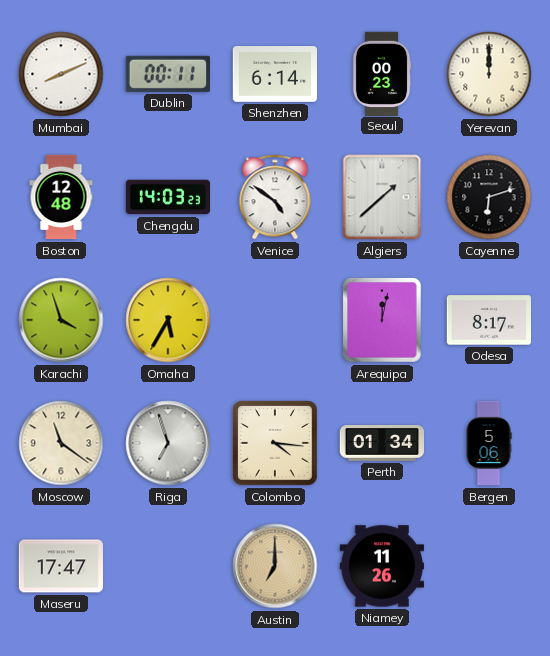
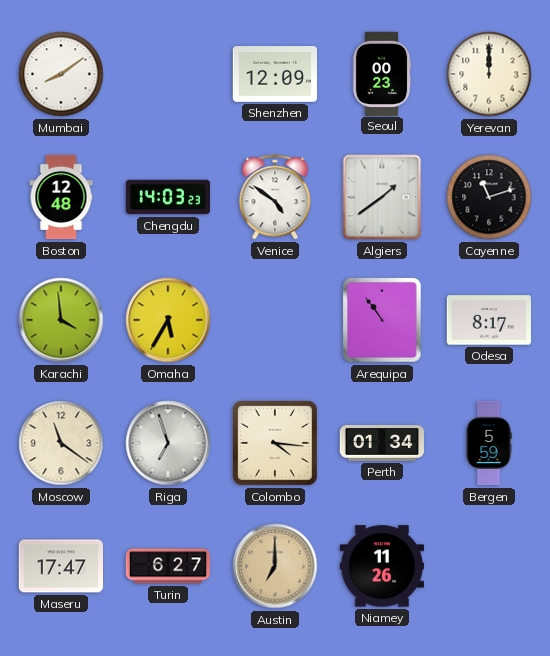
Mumbai: 8:11 -> 8:09
Dublin: 00:11 -> none
Shenzhen: 6:14 -> 12:09
Algiers: 1:38 -> 1:39
Cayenne: 6:12 -> 11:12
Karachi: 3:57 -> 3:59
Arequipa: 12:02 -> 10:54
Bergen: 5:06 -> 5:59
Turin: none -> 6:27
